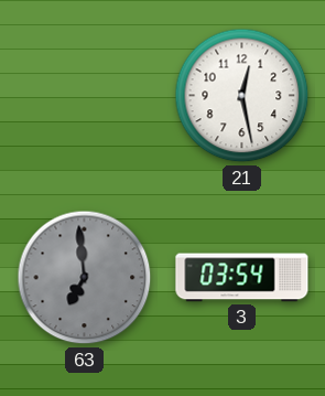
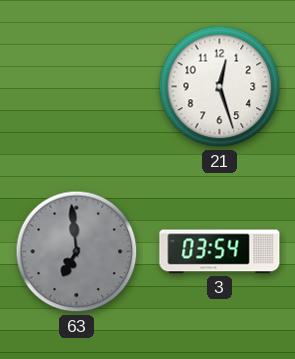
21: 12:28 -> 12:27
